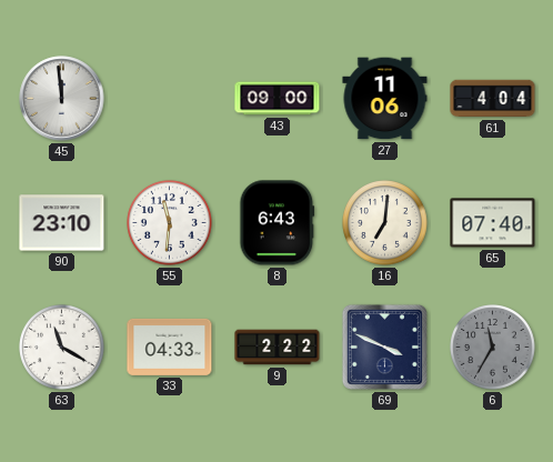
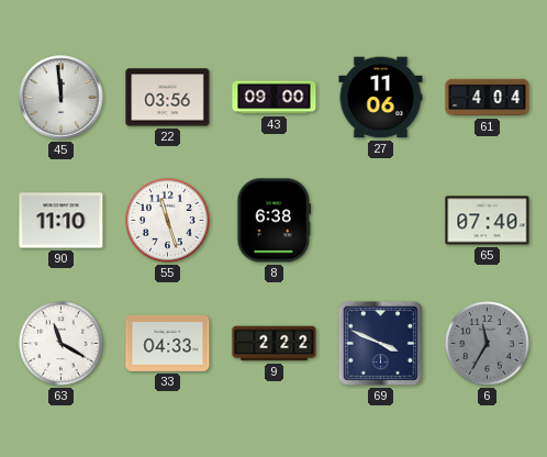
22: none -> 03:56
90: 23:10 -> 11:10
55: 11:31 -> 11:27
8: 6:43 -> 6:38
16: 7:01 -> none
